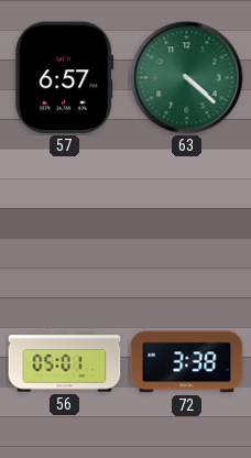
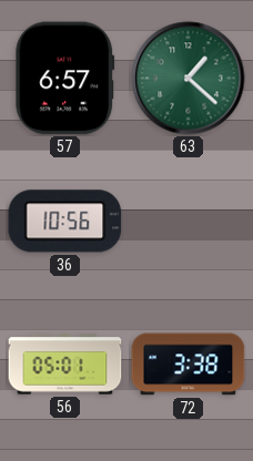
63: 4:22 -> 1:22
36: none -> 10:56
